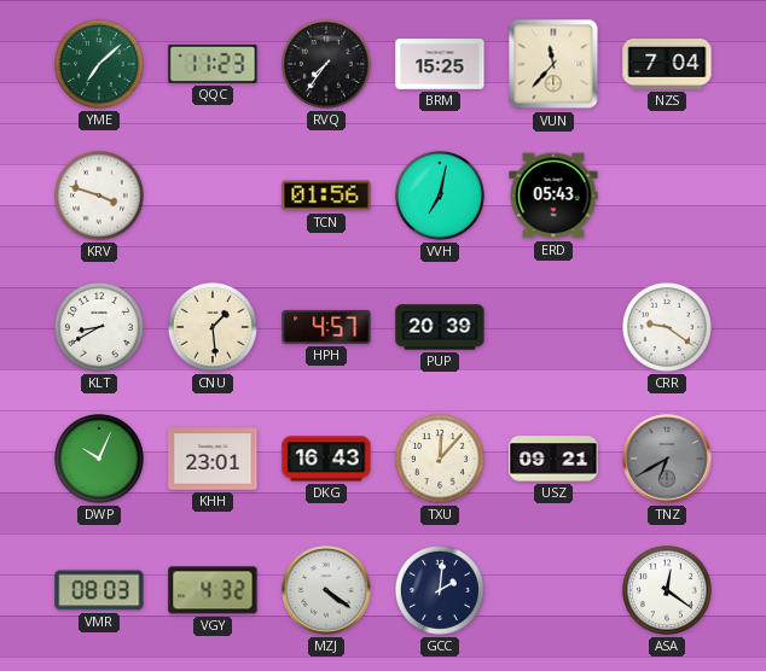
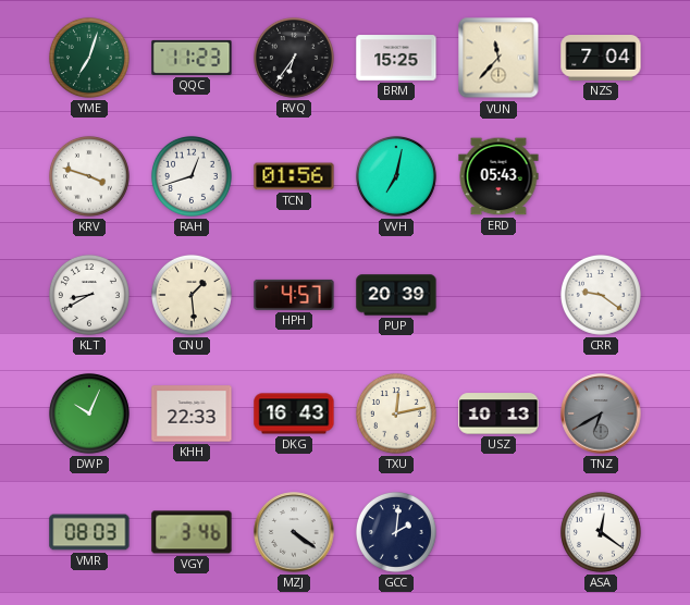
YME: 7:08 -> 7:03
RVQ: 7:36 -> 6:36
RAH: none -> 12:42
KHH: 23:01 -> 22:33
TXU: 12:07 -> 12:13
USZ: 09:21 -> 10:13
VGY: 4:32 -> 3:46
